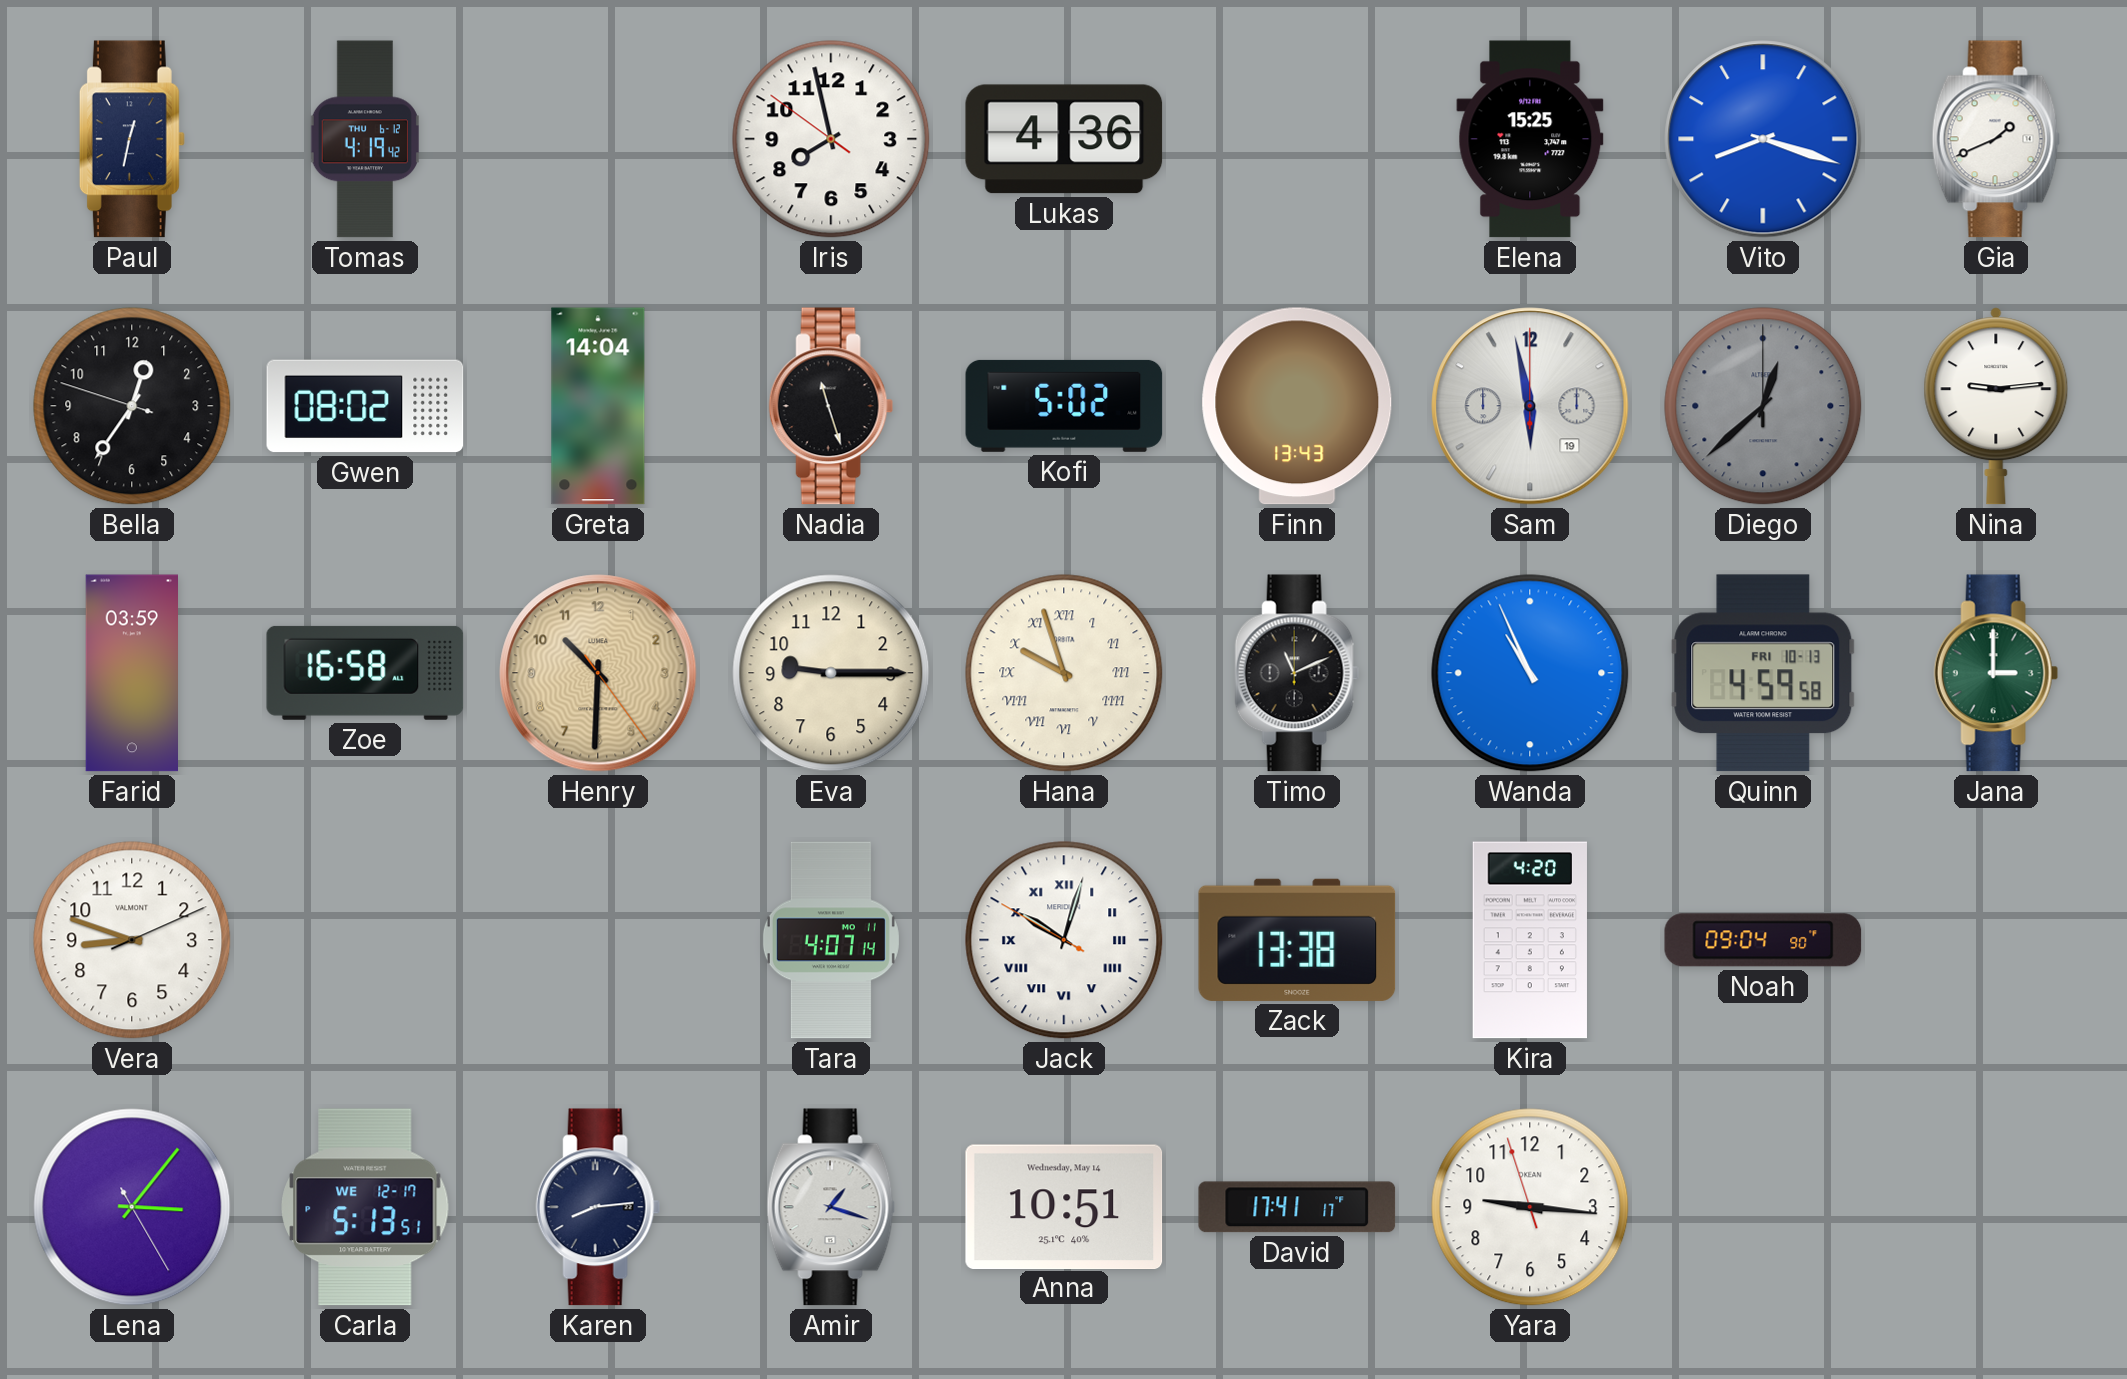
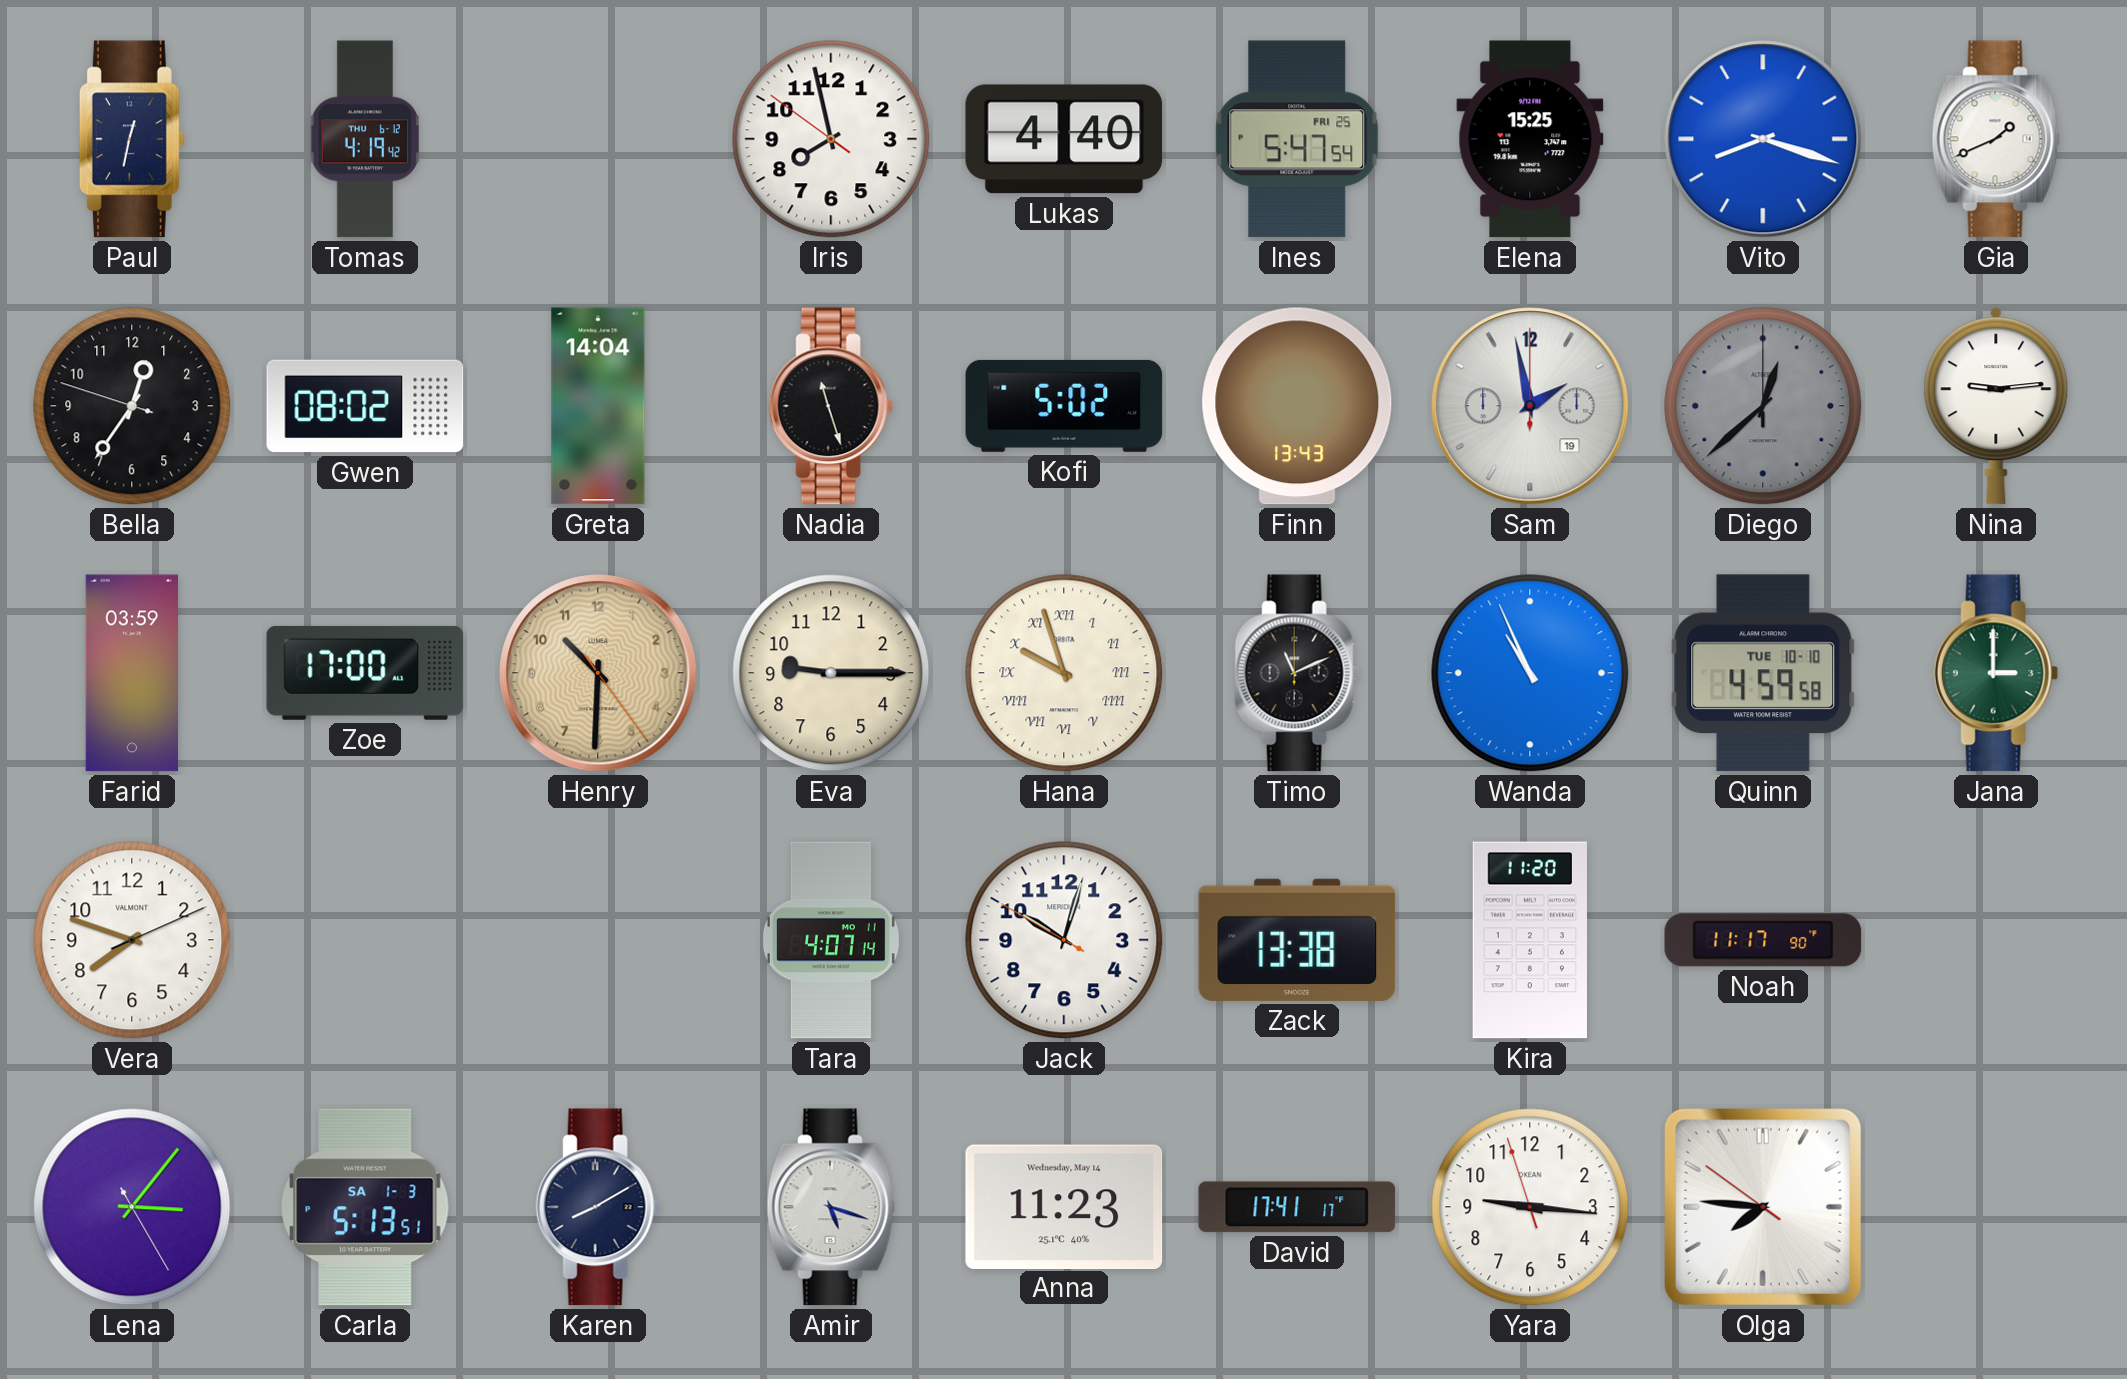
Lukas: 4:36 -> 4:40
Ines: none -> 5:47
Sam: 5:58 -> 1:58
Zoe: 16:58 -> 17:00
Quinn date: FRI 10-13 -> TUE 10-10
Vera: 8:48 -> 7:48
Jack numerals: Roman -> Arabic
Kira: 4:20 -> 11:20
Noah: 09:04 -> 11:17
Carla date: WE 12-17 -> SA 1-3
Karen: 8:14 -> 8:10
Amir: 1:18 -> 5:18
Anna: 10:51 -> 11:23
Olga: none -> 7:45
